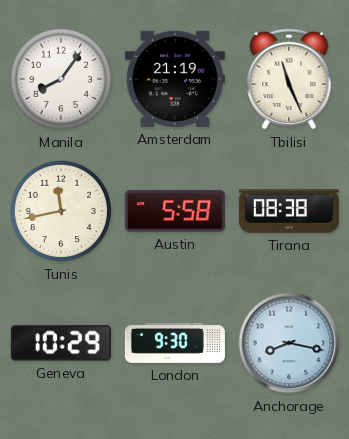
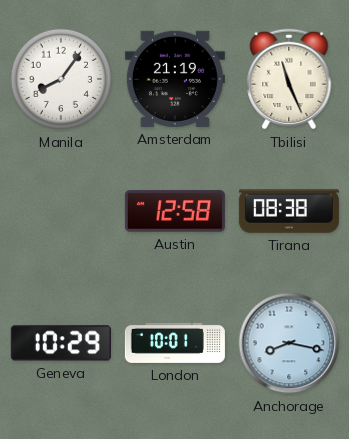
Tunis: 11:43 -> none
Austin: 5:58 -> 12:58
London: 9:30 -> 10:01
